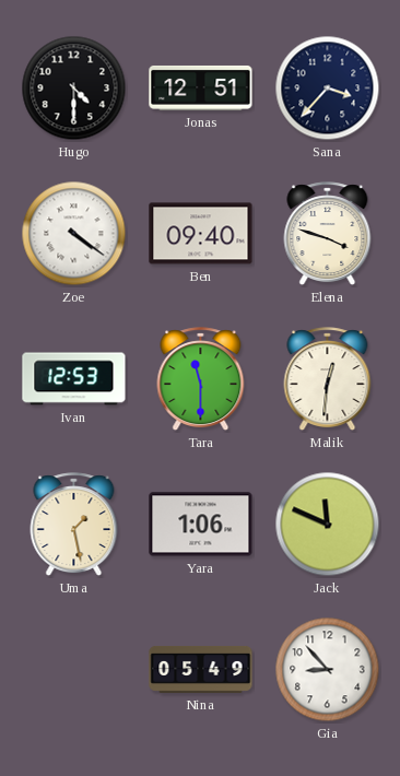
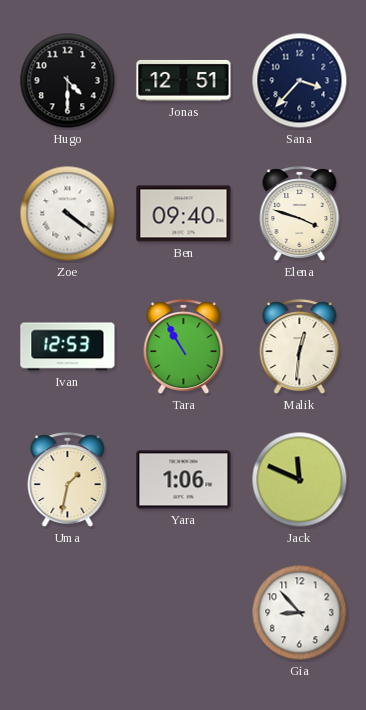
Tara: 11:30 -> 10:55
Uma: 1:28 -> 1:32
Nina: 05:49 -> none
